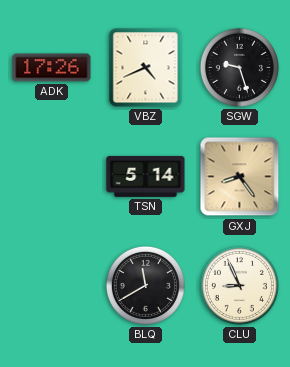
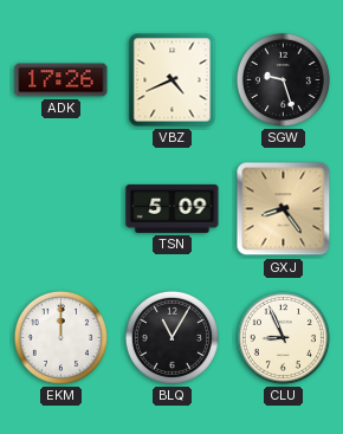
TSN: 5:14 -> 5:09
EKM: none -> 12:00
BLQ: 11:40 -> 11:05
